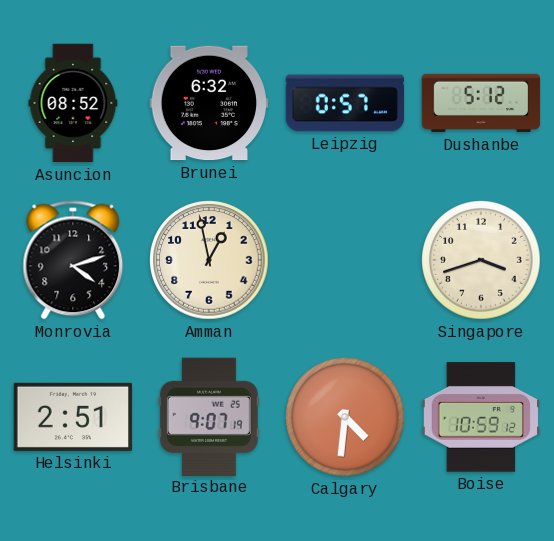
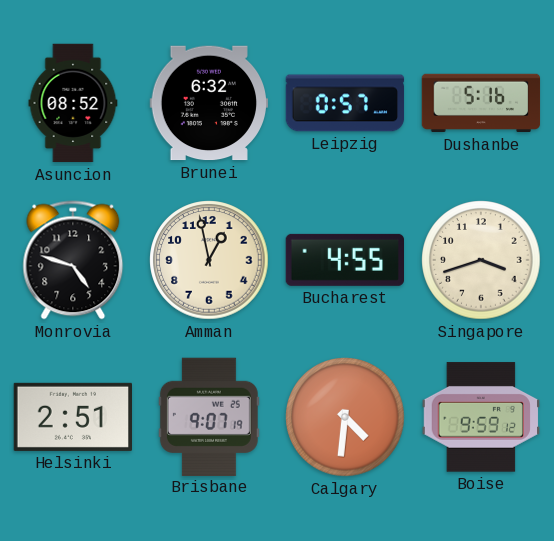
Dushanbe: 5:12 -> 5:16
Monrovia: 4:12 -> 4:48
Bucharest: none -> 4:55
Boise: 10:59 -> 9:59
